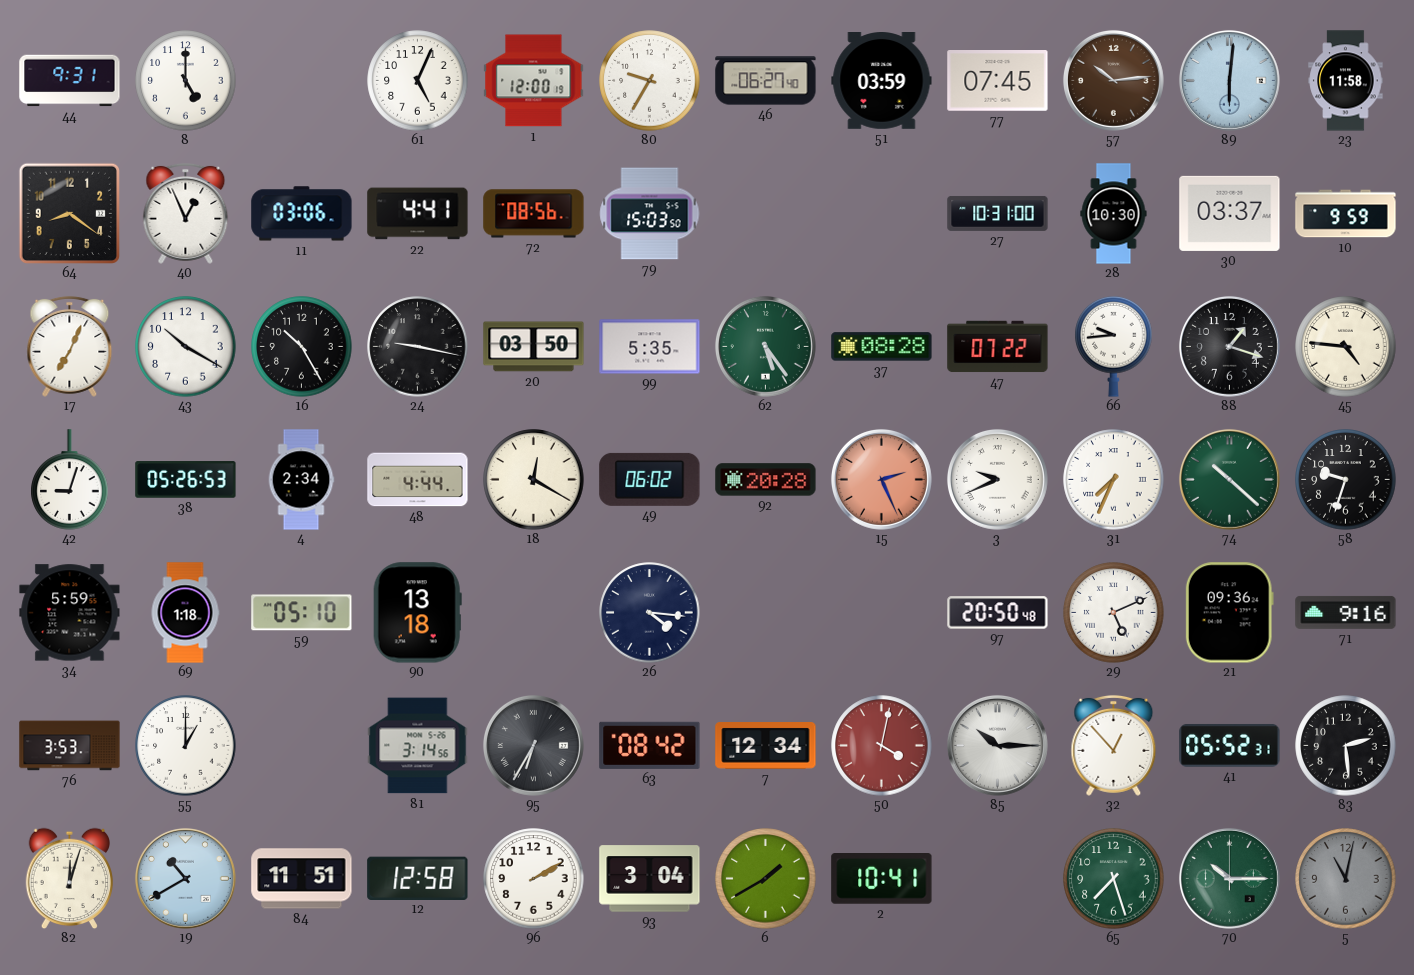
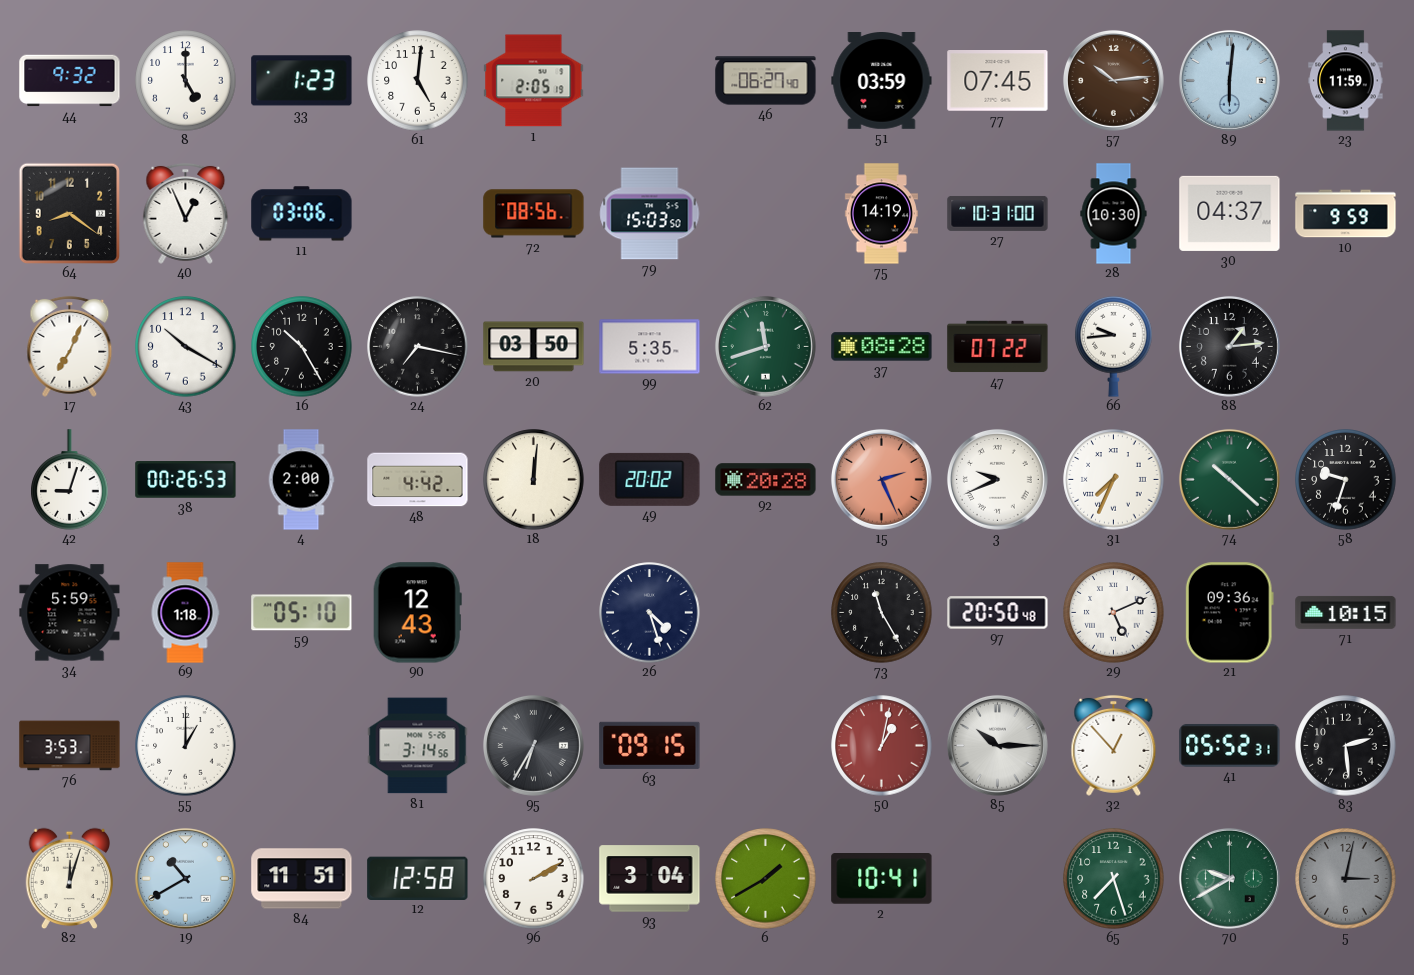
44: 9:31 -> 9:32
33: none -> 1:23
61: 5:04 -> 5:01
1: 12:00 -> 2:05
80: 9:35 -> none
23: 11:58 -> 11:59
22: 4:41 -> none
75: none -> 14:19
30: 03:37 -> 04:37
24: 9:17 -> 7:17
62: 5:24 -> 11:42
88: 1:18 -> 1:14
45: 4:46 -> none
38: 05:26 -> 00:26
4: 2:34 -> 2:00
48: 4:44 -> 4:42
18: 12:20 -> 12:01
49: 06:02 -> 20:02
90: 13:18 -> 12:43
26: 4:16 -> 4:27
73: none -> 11:25
71: 9:16 -> 10:15
63: 08:42 -> 09:15
7: 12:34 -> none
50: 4:02 -> 1:02
70: 10:15 -> 9:40
5: 11:02 -> 3:02
